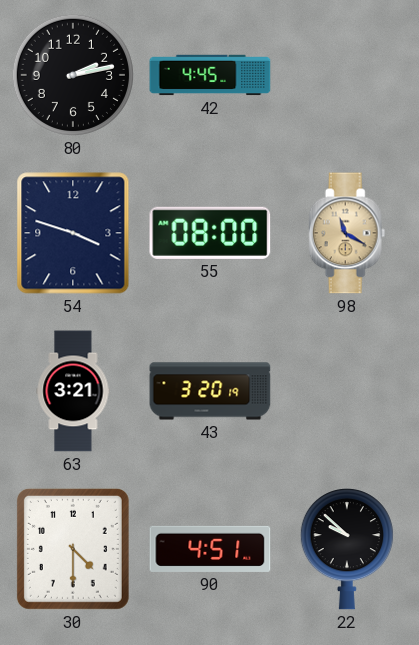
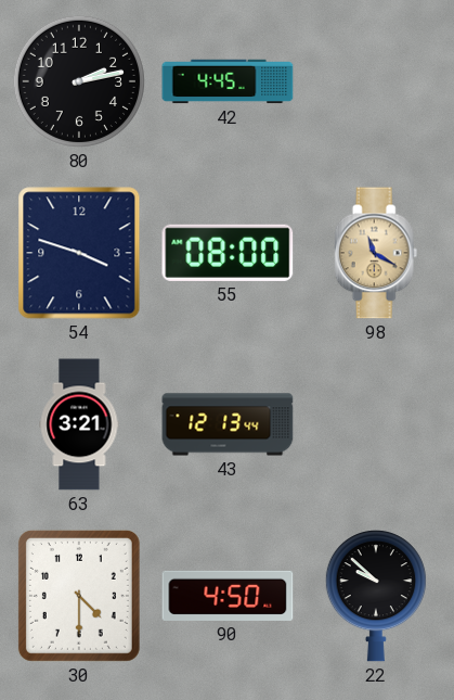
43: 3:20 -> 12:13
90: 4:51 -> 4:50
